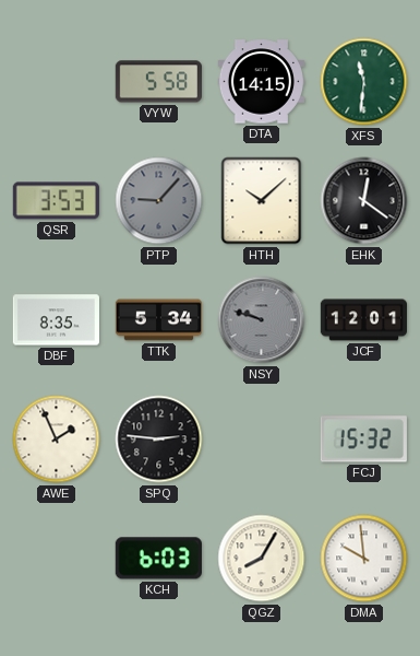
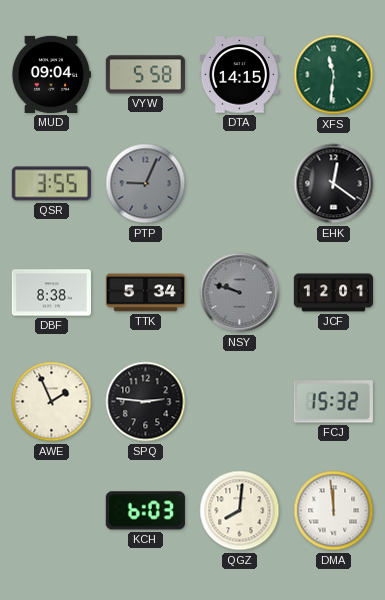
MUD: none -> 09:04
QSR: 3:53 -> 3:55
PTP: 9:07 -> 9:04
HTH: 10:08 -> none
DBF: 8:35 -> 8:38
QGZ: 8:05 -> 8:01
DMA: 9:59 -> 11:59
